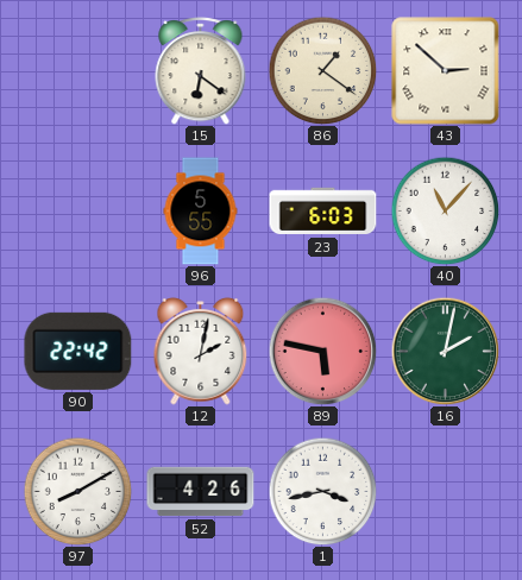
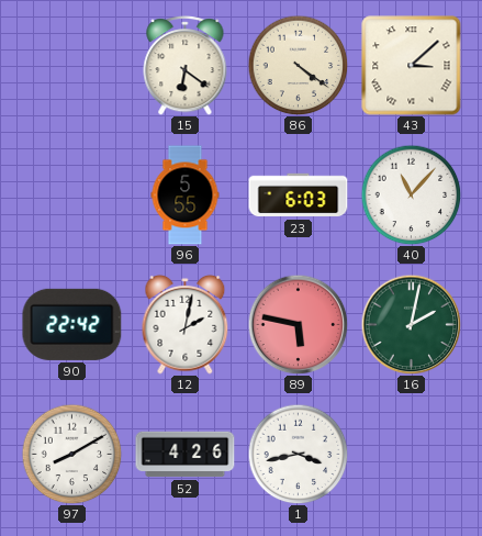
86: 1:21 -> 4:21
43: 2:52 -> 3:08
